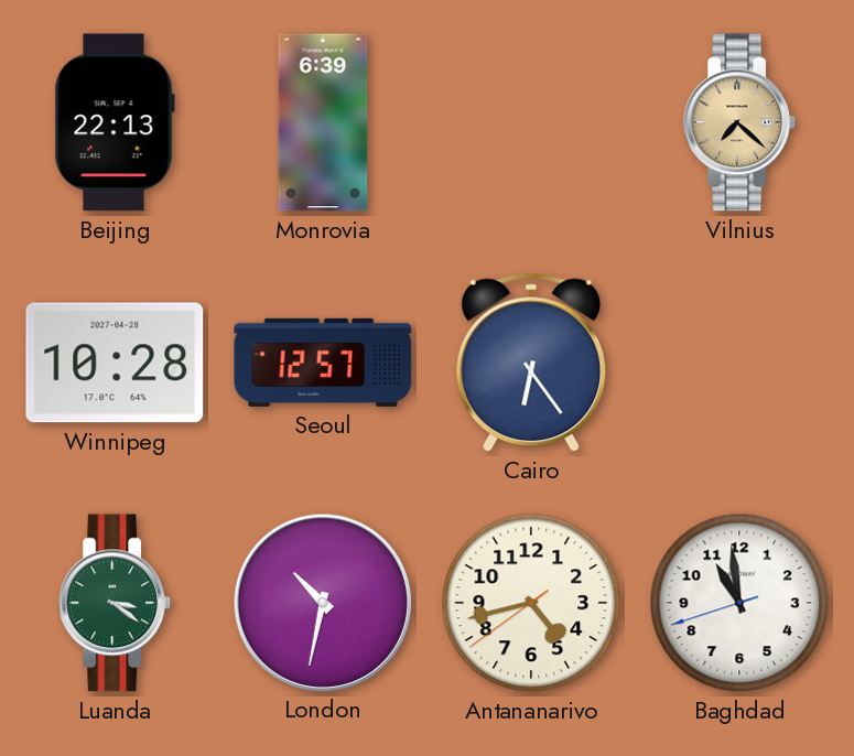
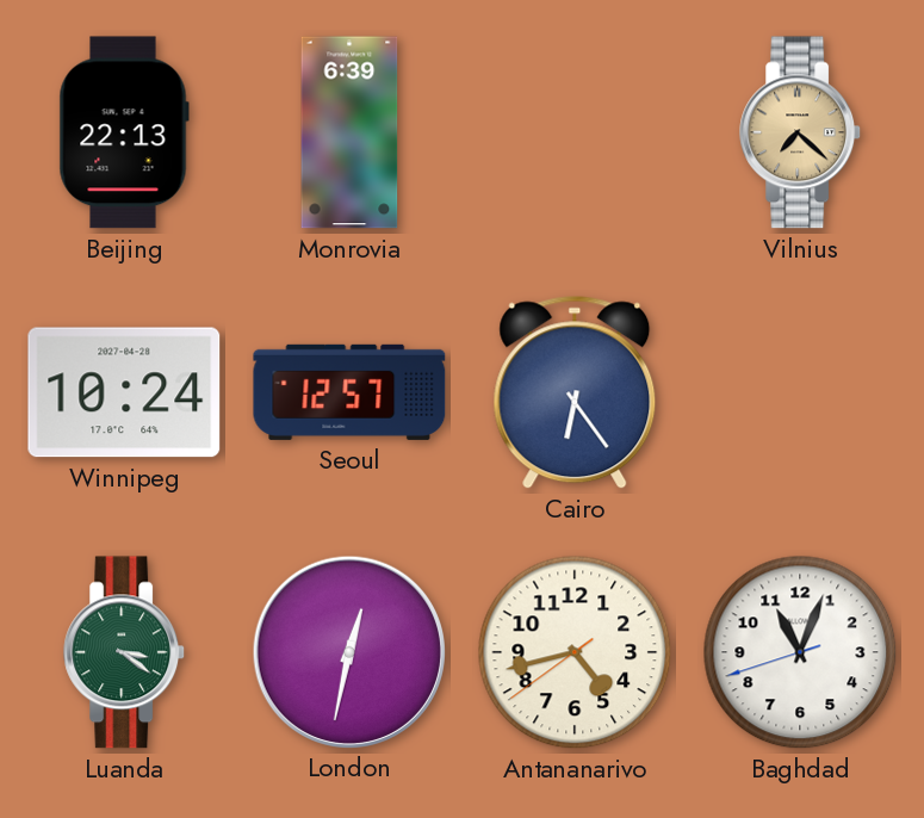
Winnipeg: 10:28 -> 10:24
London: 10:32 -> 12:32
Baghdad: 10:58 -> 11:03
